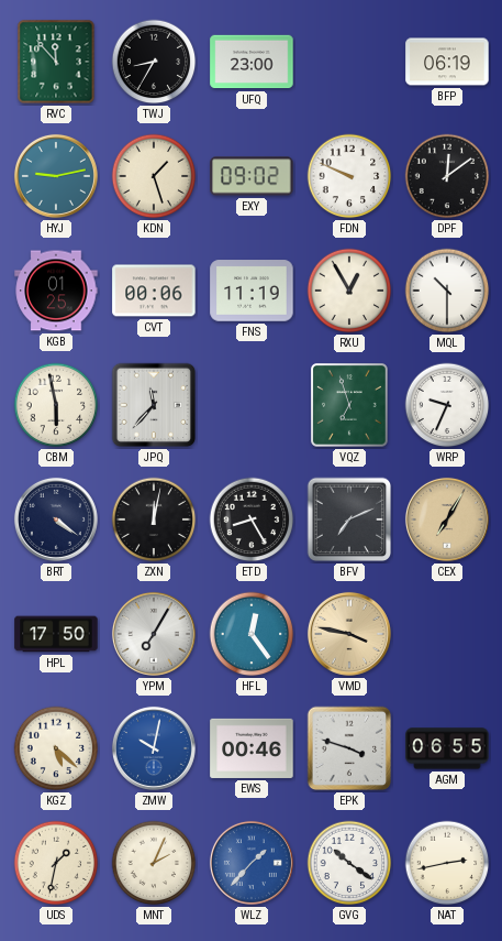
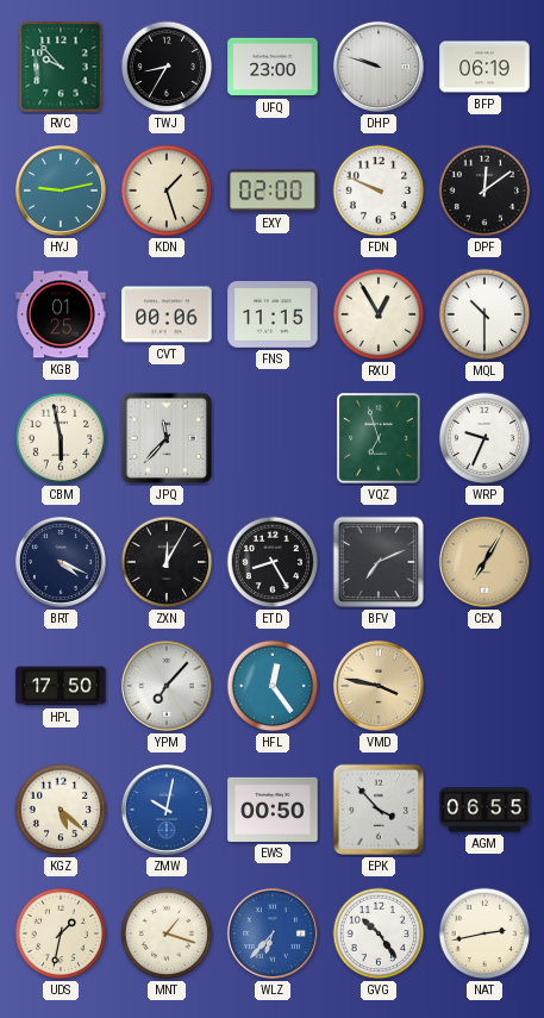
RVC: 11:53 -> 9:53
DHP: none -> 9:48
EXY: 09:02 -> 02:00
FNS: 11:19 -> 11:15
BRT: 4:21 -> 4:19
ZXN: 12:02 -> 12:05
YPM: 7:05 -> 7:07
EWS: 00:46 -> 00:50
EPK: 3:48 -> 3:53
MNT: 2:04 -> 1:18
WLZ: 1:37 -> 6:37
GVG: 10:21 -> 10:24
